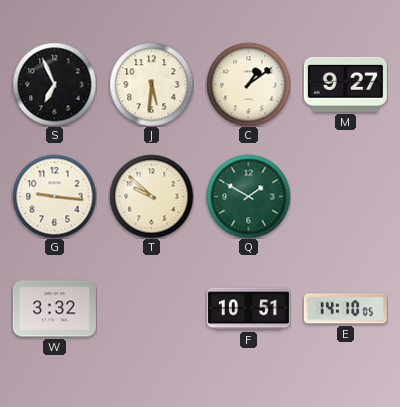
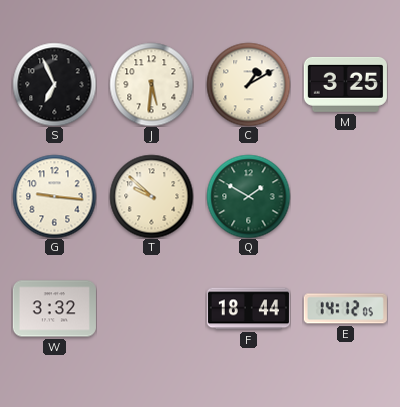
C: 1:09 -> 1:10
M: 9:27 -> 3:25
F: 10:51 -> 18:44
E: 14:10 -> 14:12
